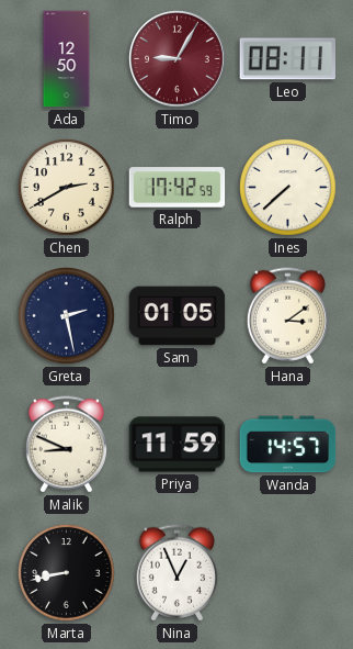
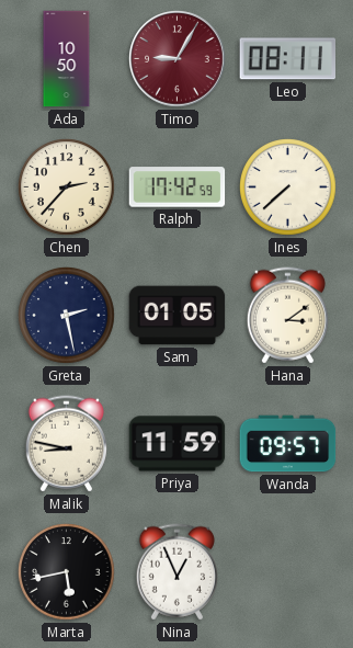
Ada: 12:50 -> 10:50
Chen: 2:40 -> 2:37
Malik: 8:49 -> 8:47
Wanda: 14:57 -> 09:57
Marta: 8:43 -> 5:43
